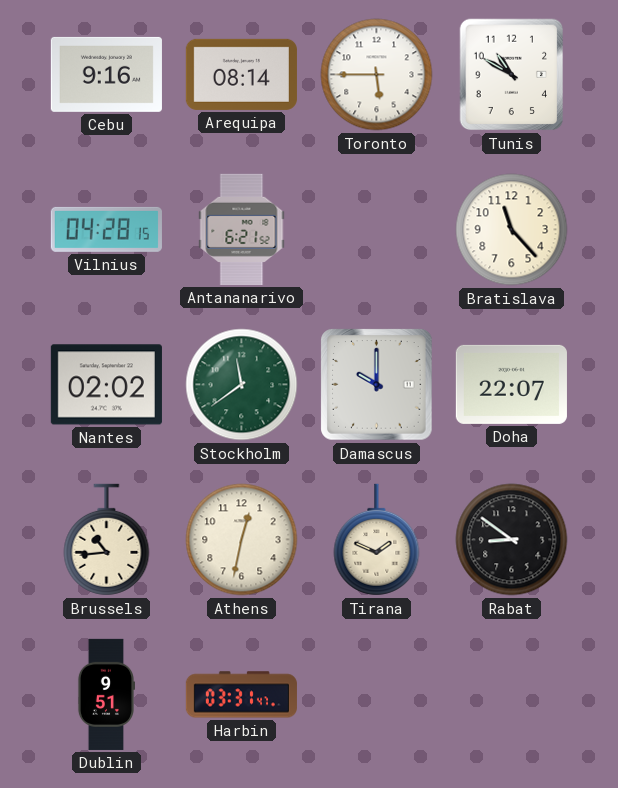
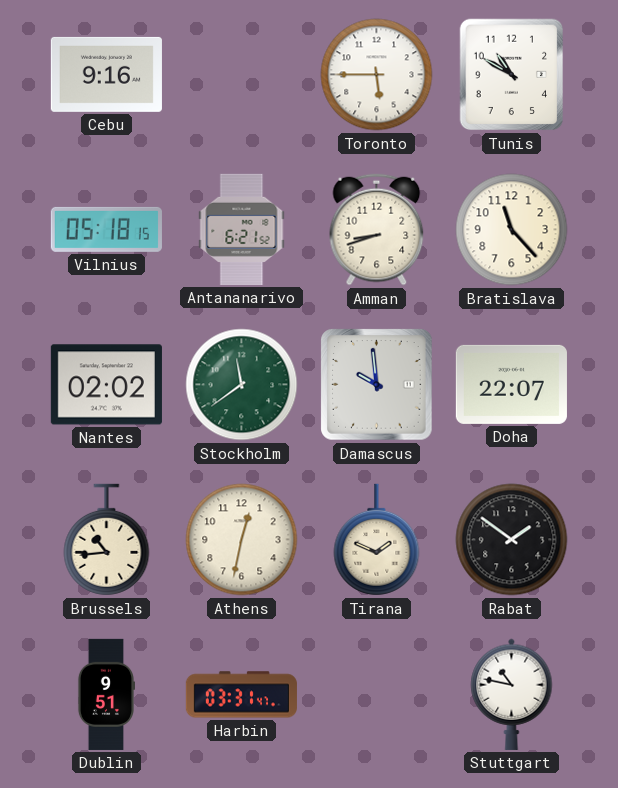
Arequipa: 08:14 -> none
Vilnius: 04:28 -> 05:18
Amman: none -> 8:42
Damascus: 10:00 -> 9:59
Rabat: 8:51 -> 1:51
Stuttgart: none -> 10:47
